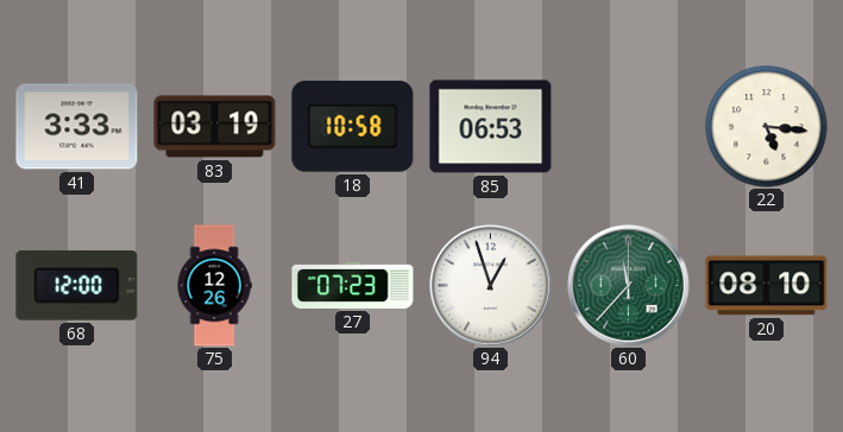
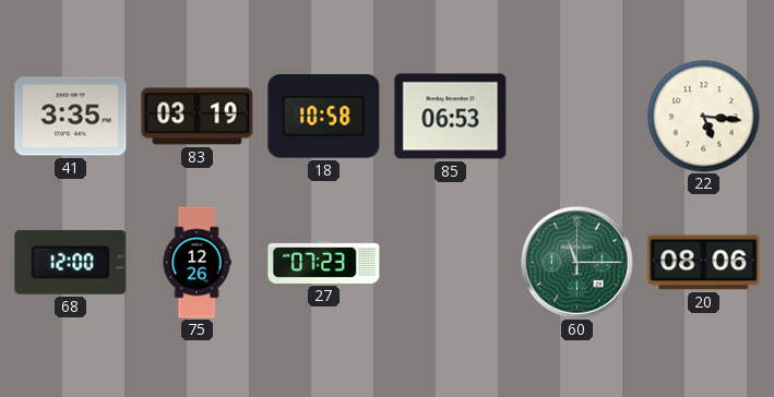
41: 3:33 -> 3:35
94: 12:57 -> none
60: 11:37 -> 11:15
20: 08:10 -> 08:06
